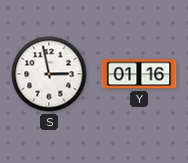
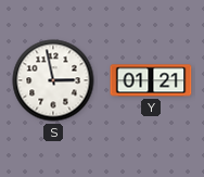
Y: 01:16 -> 01:21
